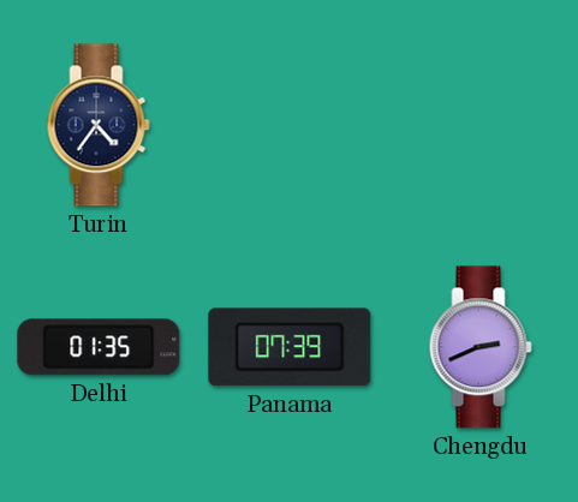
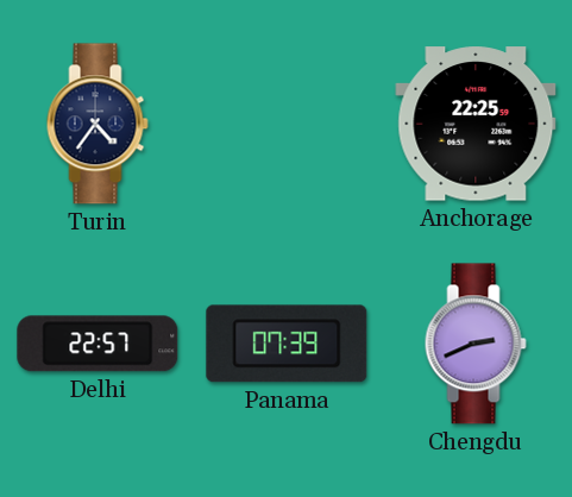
Anchorage: none -> 22:25
Delhi: 01:35 -> 22:57
